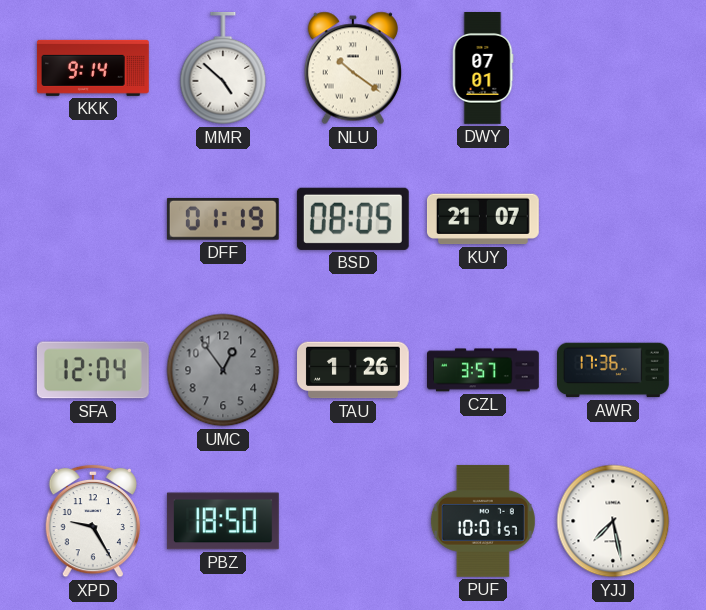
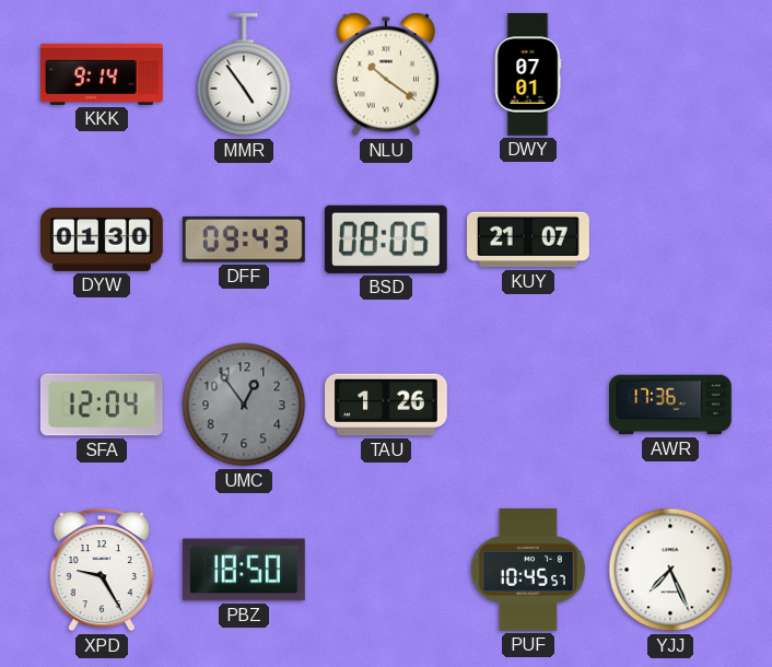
MMR: 4:52 -> 4:54
DYW: none -> 01:30
DFF: 01:19 -> 09:43
CZL: 3:57 -> none
PUF: 10:01 -> 10:45
YJJ: 7:28 -> 7:26
